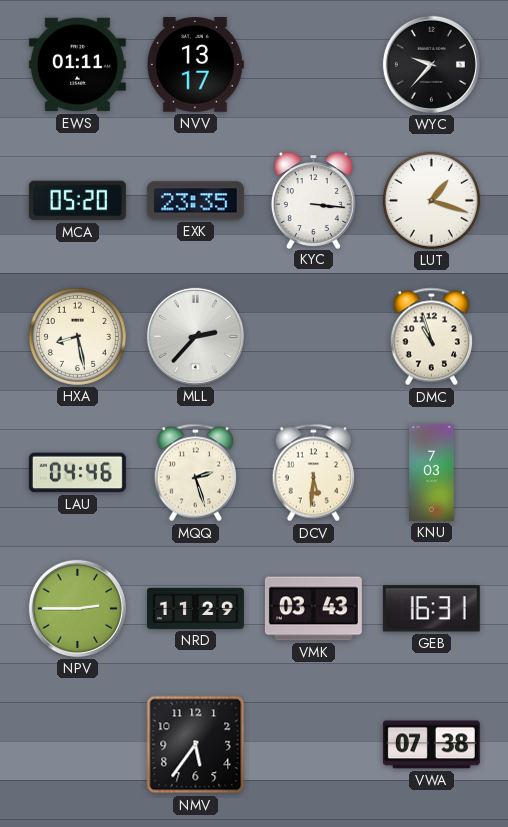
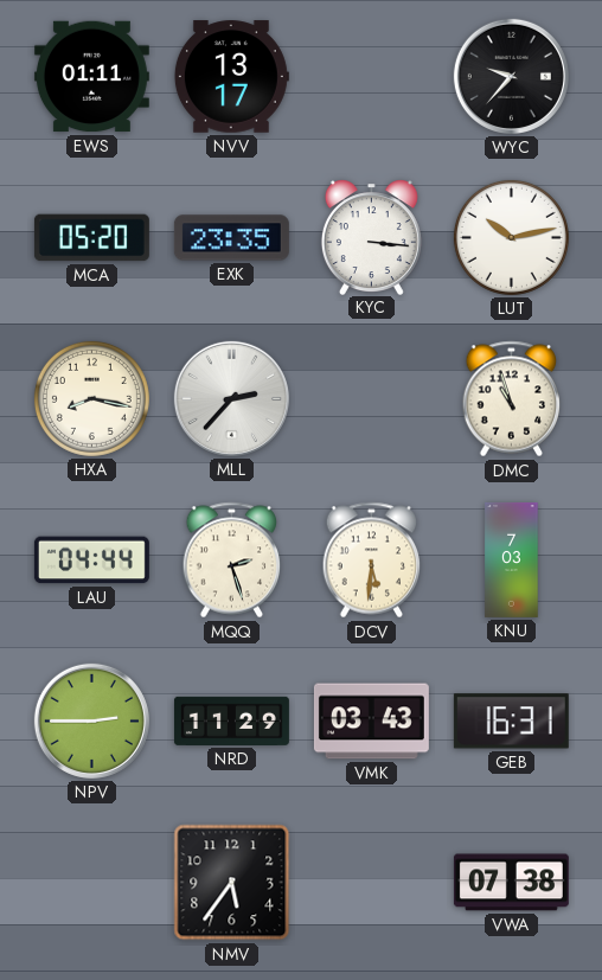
LUT: 1:18 -> 10:13
HXA: 8:28 -> 8:17
LAU: 04:46 -> 04:44
